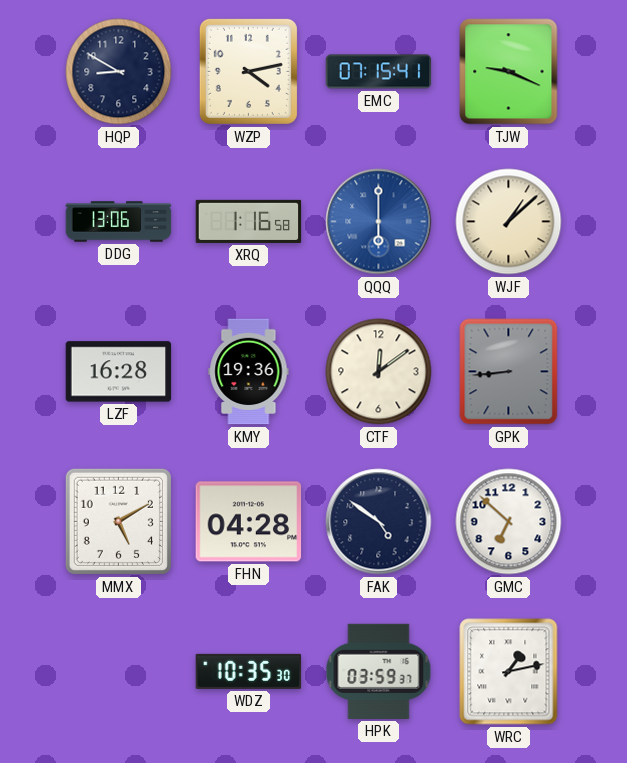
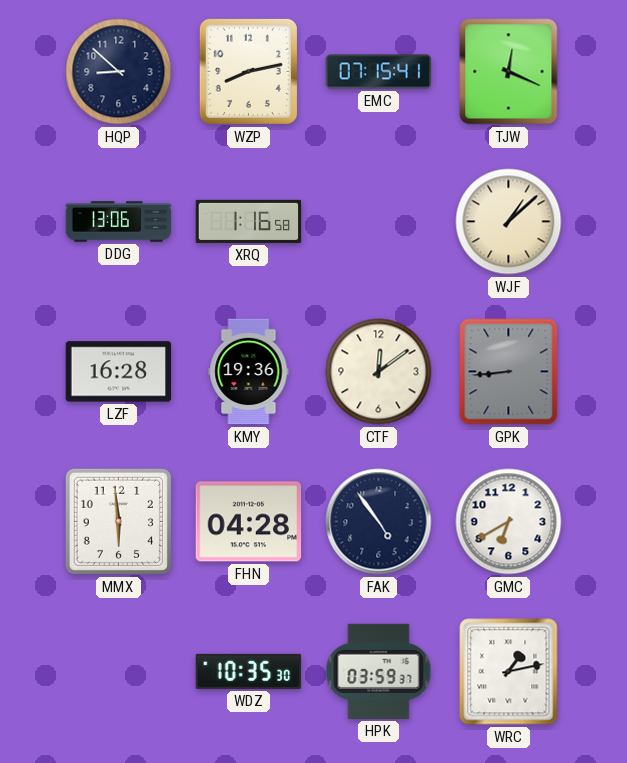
HQP: 8:50 -> 8:52
WZP: 4:13 -> 8:13
TJW: 9:19 -> 12:19
QQQ: 6:00 -> none
MMX: 5:10 -> 5:59
FAK: 4:51 -> 4:54
GMC: 6:52 -> 6:40
